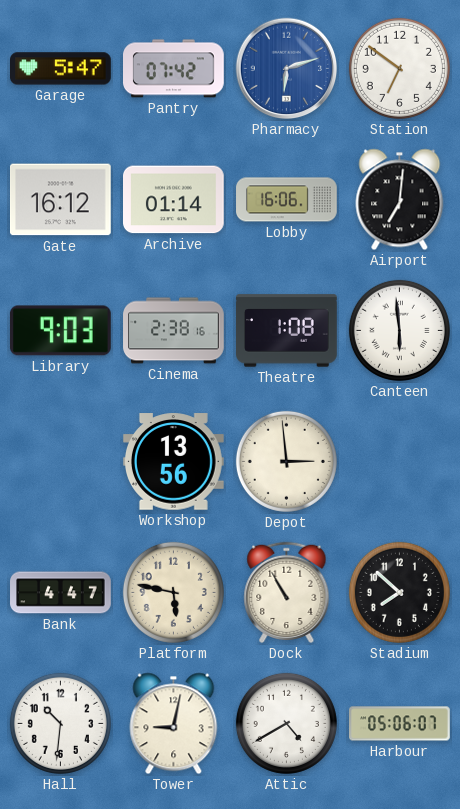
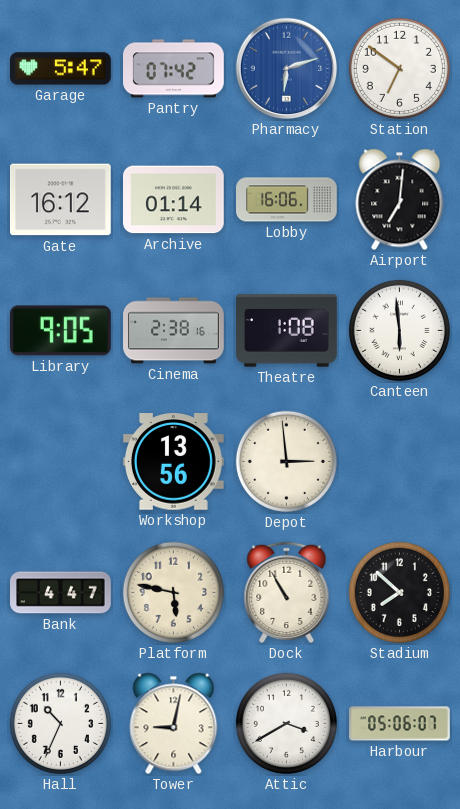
Library: 9:03 -> 9:05
Hall: 10:31 -> 10:34
Attic: 4:40 -> 3:40
